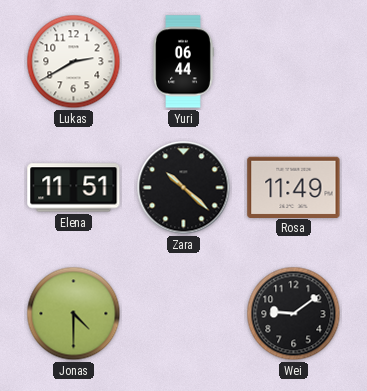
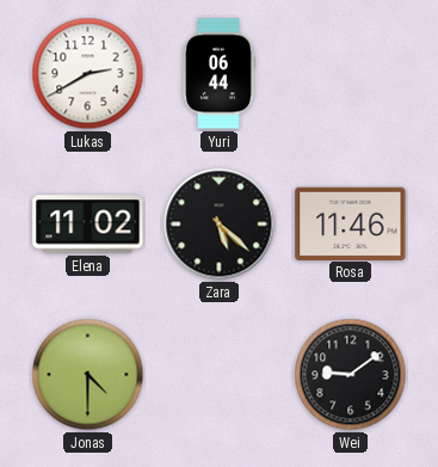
Elena: 11:51 -> 11:02
Zara: 10:22 -> 5:22
Rosa: 11:49 -> 11:46
